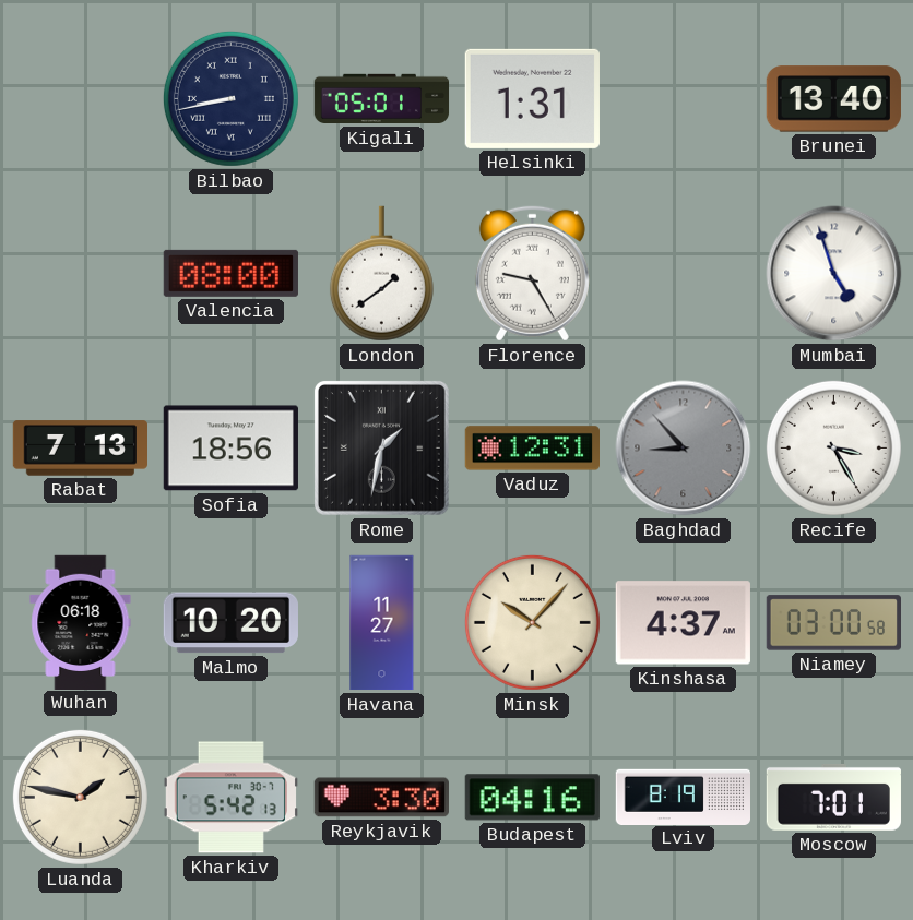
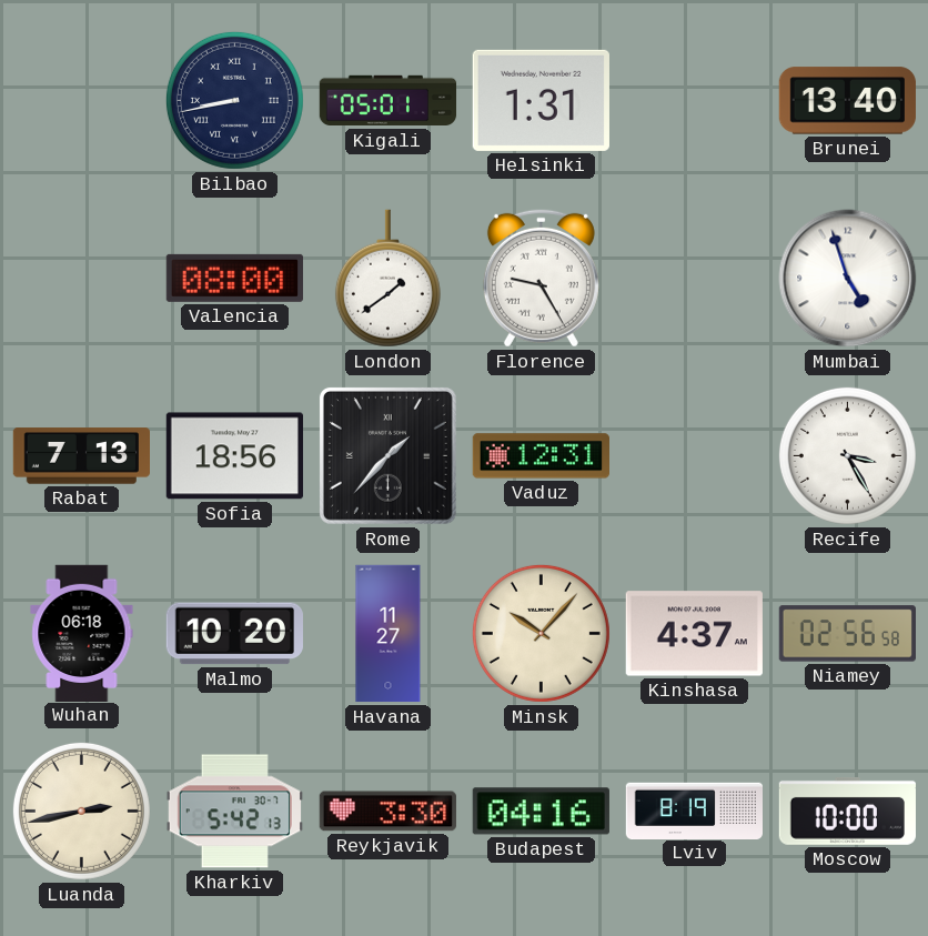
Rome: 1:32 -> 1:37
Baghdad: 8:53 -> none
Niamey: 03:00 -> 02:56
Luanda: 1:47 -> 2:43
Moscow: 7:01 -> 10:00
